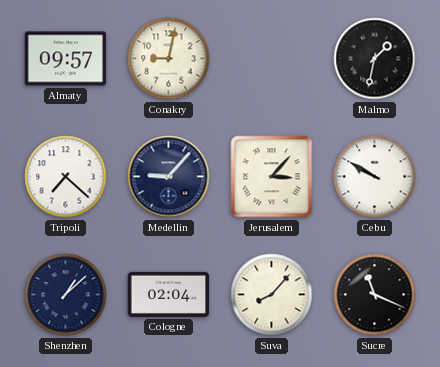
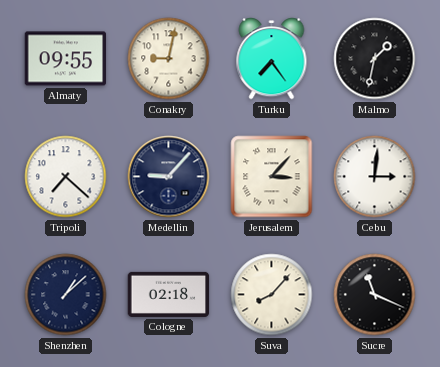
Almaty: 09:57 -> 09:55
Turku: none -> 7:24
Cebu: 9:50 -> 3:01
Cologne: 02:04 -> 02:18
